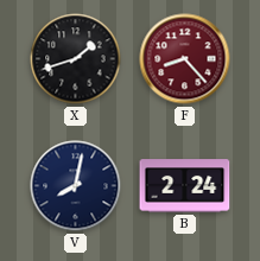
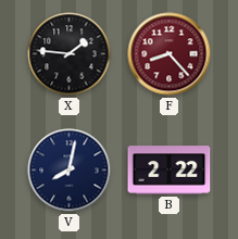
X: 1:42 -> 1:46
B: 2:24 -> 2:22
